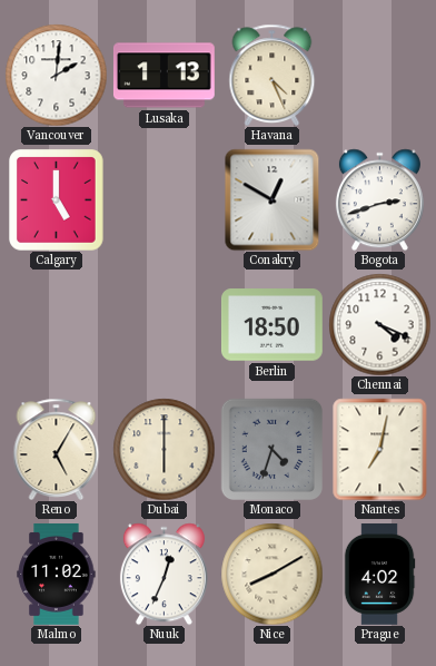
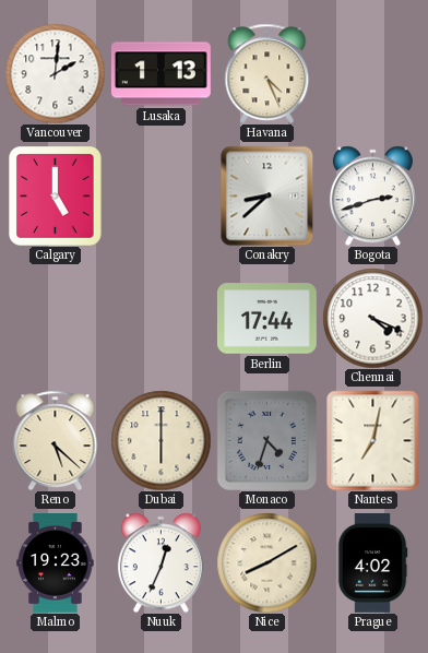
Conakry: 12:50 -> 8:38
Berlin: 18:50 -> 17:44
Reno: 5:05 -> 5:22
Malmo: 11:02 -> 19:23
